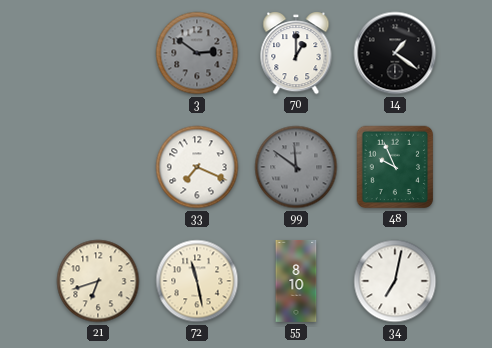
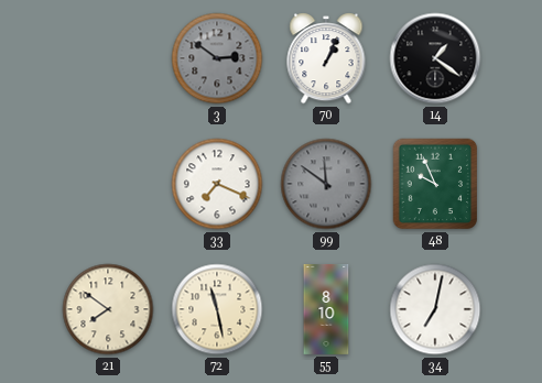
70: 1:00 -> 1:04
21: 6:42 -> 7:51
